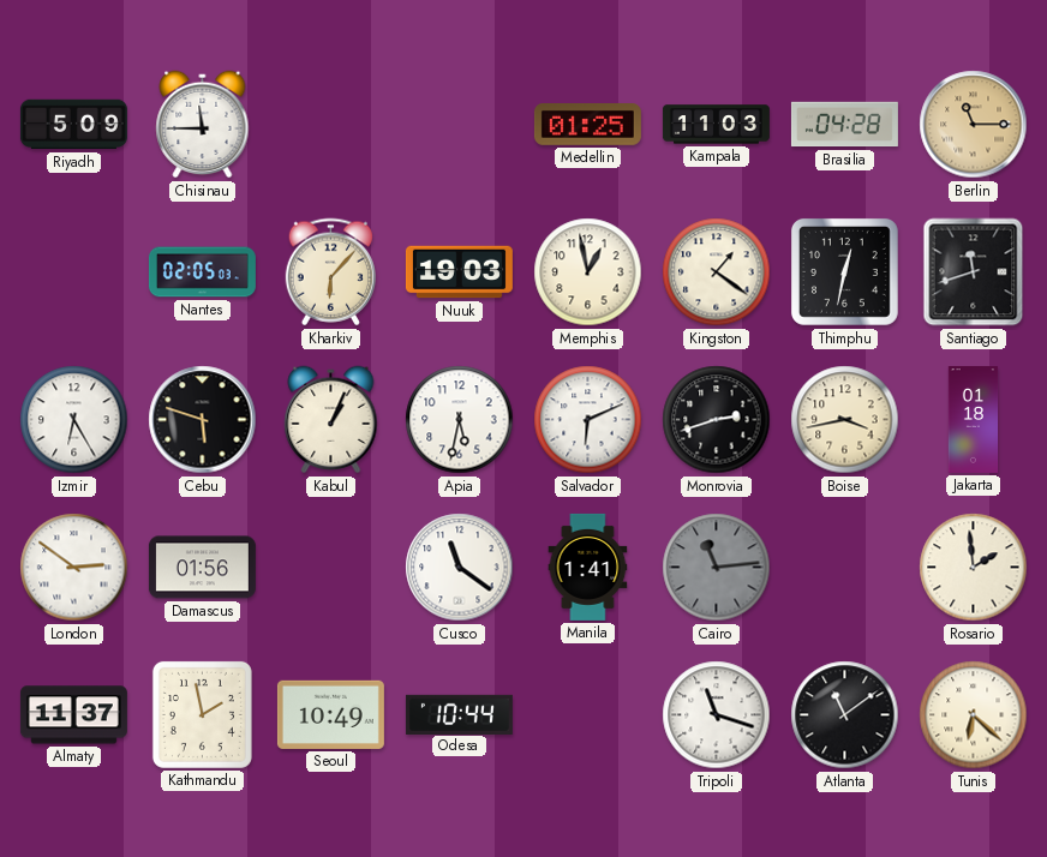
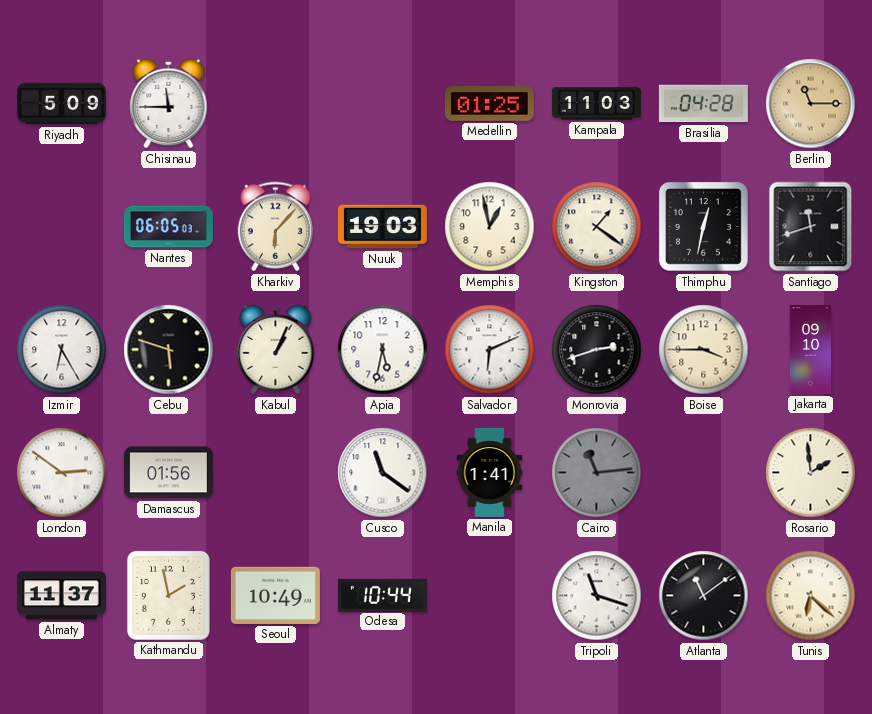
Nantes: 02:05 -> 06:05
Boise: 3:43 -> 3:45
Jakarta: 01:18 -> 09:10
